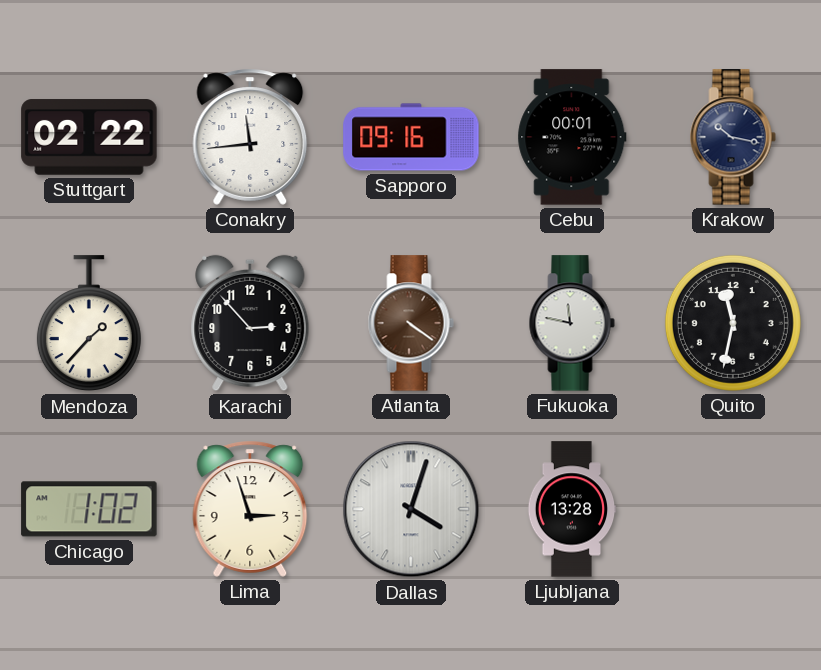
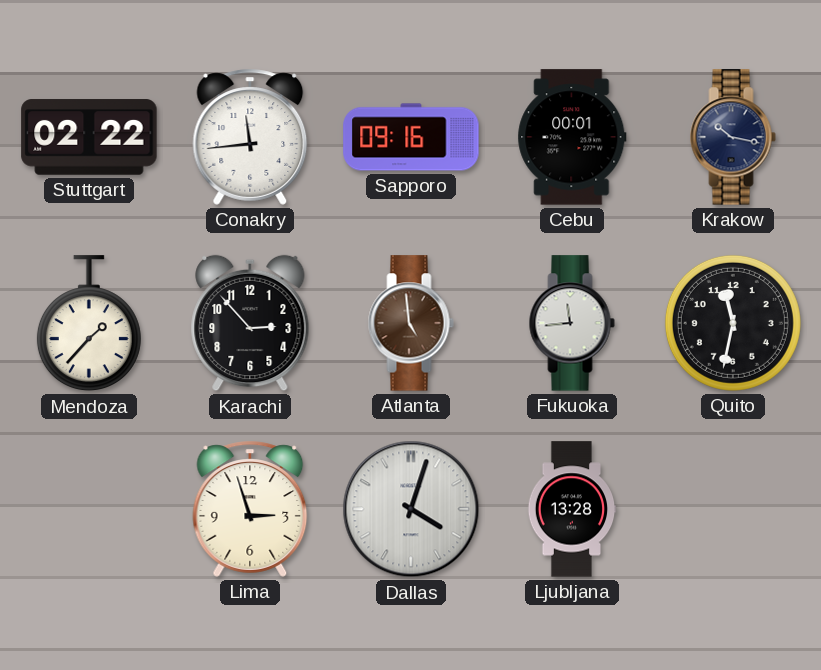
Atlanta: 4:21 -> 4:59
Fukuoka: 11:47 -> 11:44
Chicago: 1:02 -> none
